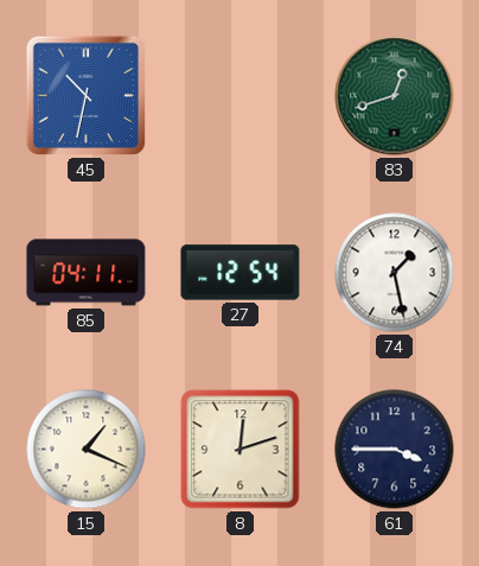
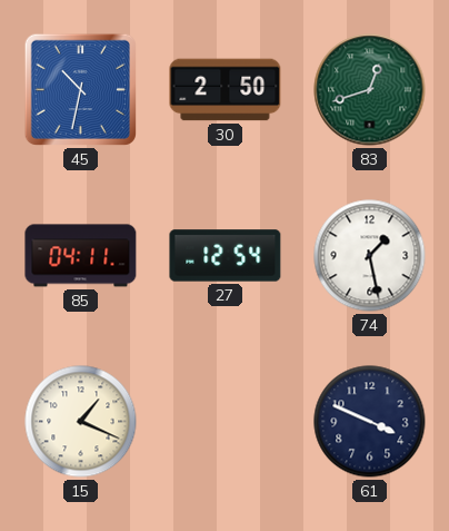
30: none -> 2:50
8: 12:12 -> none
61: 3:45 -> 3:49
